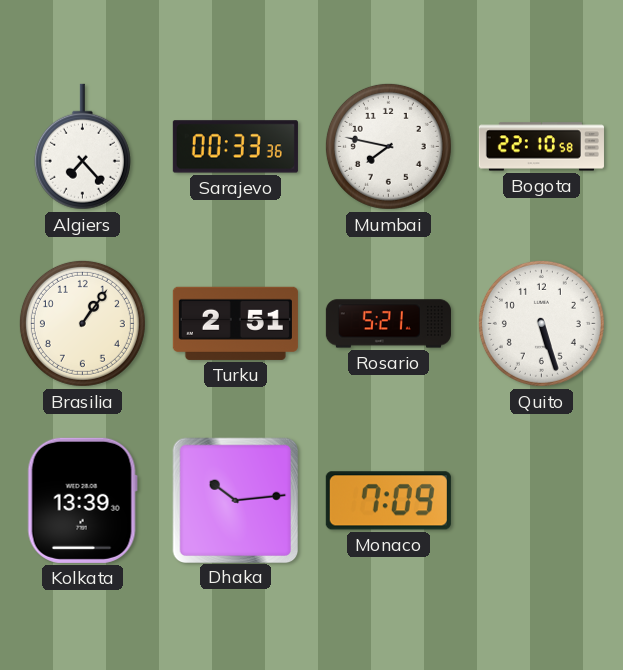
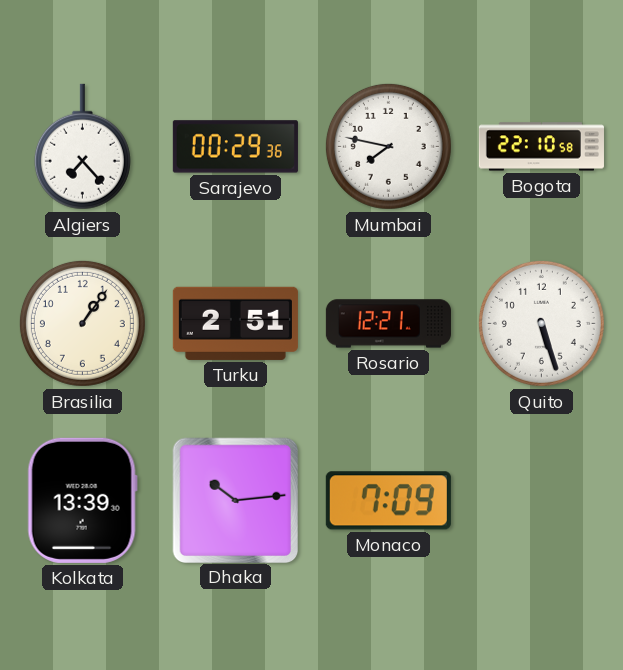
Sarajevo: 00:33 -> 00:29
Rosario: 5:21 -> 12:21
